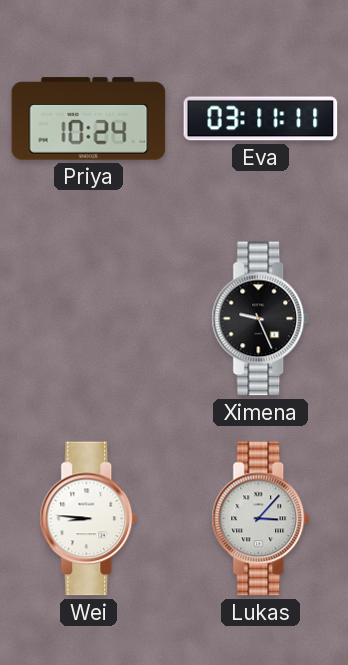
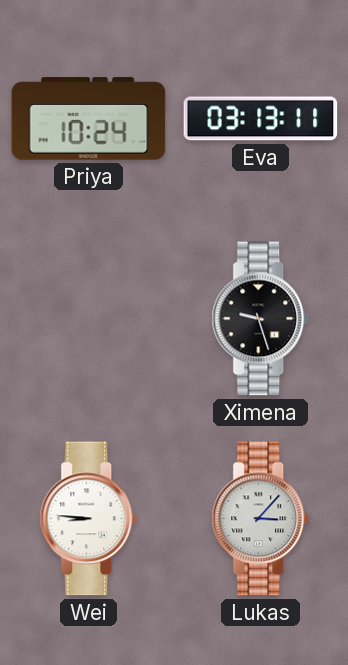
Eva: 03:11 -> 03:13
Ximena: 9:26 -> 9:27
